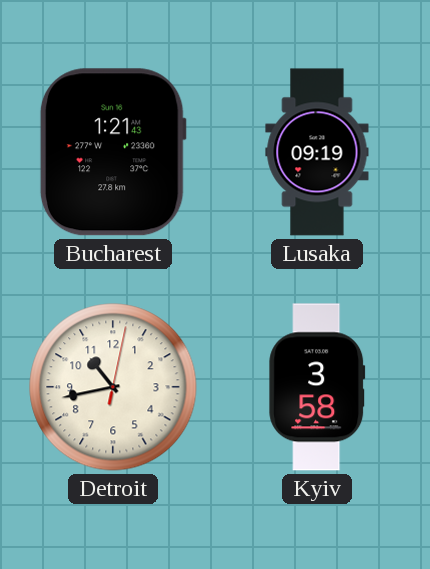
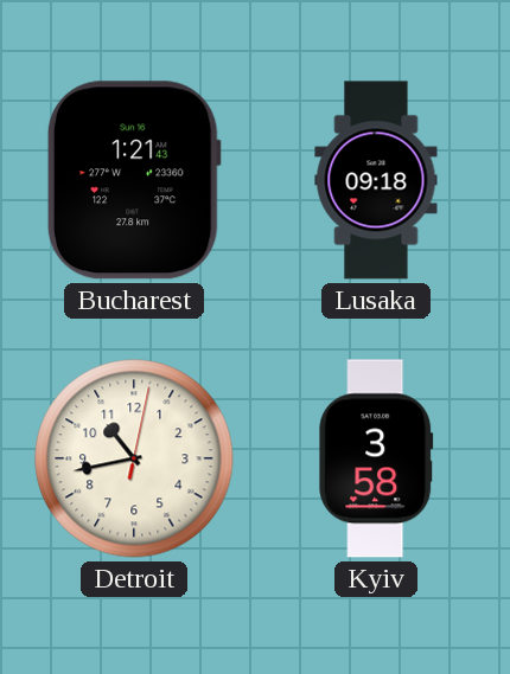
Lusaka: 09:19 -> 09:18
